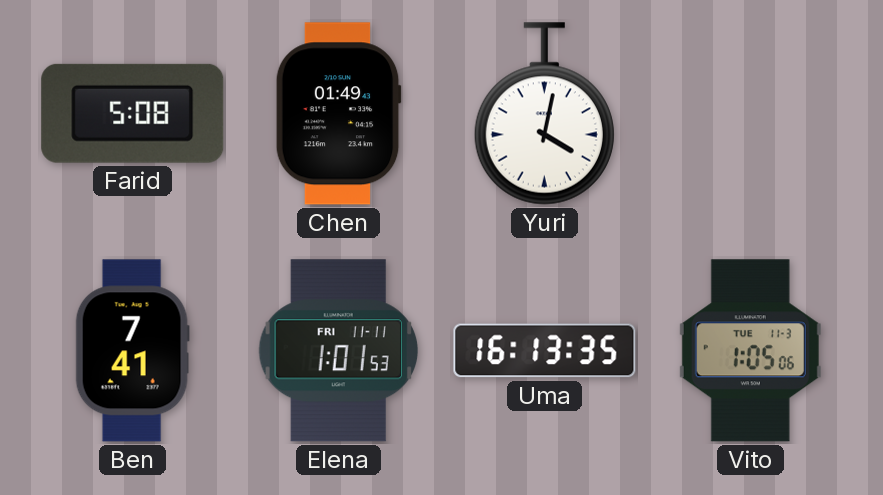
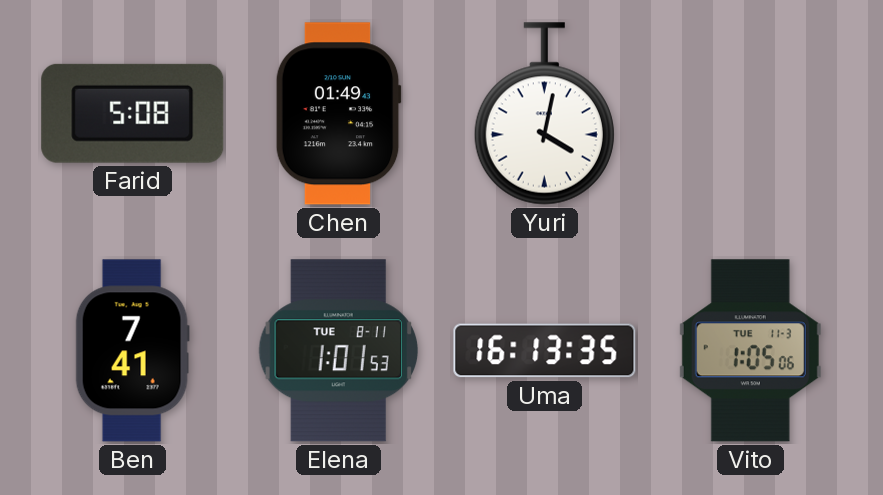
Elena date: FRI 11-11 -> TUE 8-11
